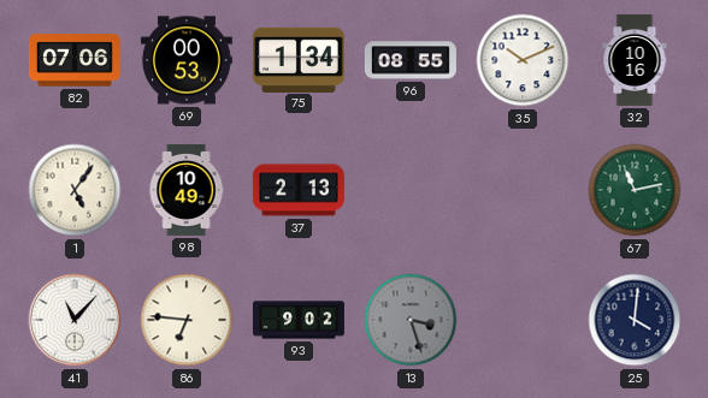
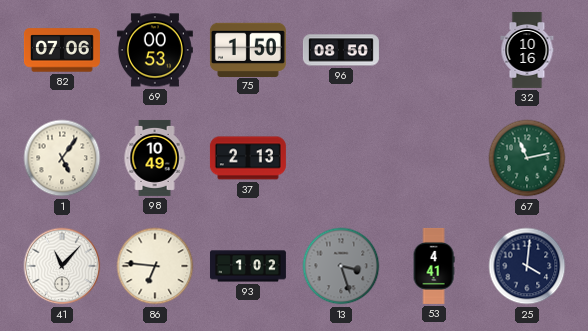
75: 1:34 -> 1:50
96: 08:55 -> 08:50
35: 10:11 -> none
93: 9:02 -> 1:02
53: none -> 4:41
